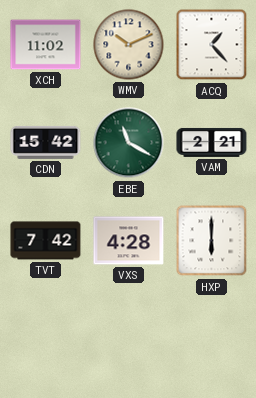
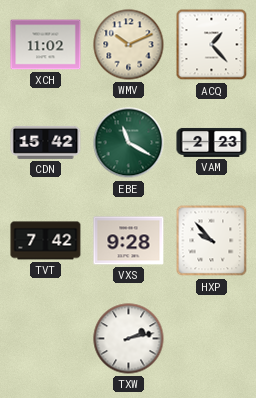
VAM: 2:21 -> 2:23
VXS: 4:28 -> 9:28
HXP: 6:00 -> 9:53
TXW: none -> 2:13
